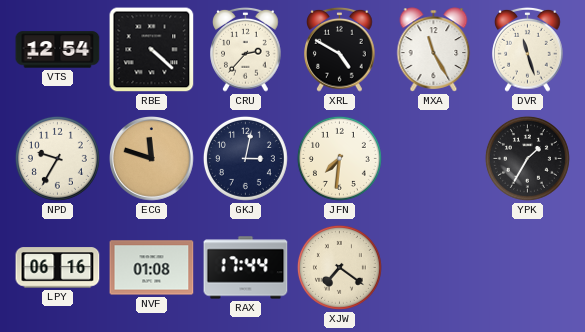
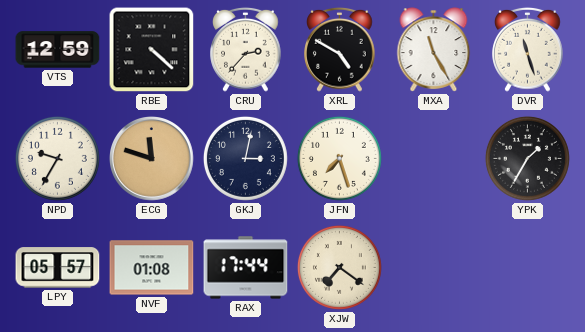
VTS: 12:54 -> 12:59
JFN: 7:31 -> 7:27
LPY: 06:16 -> 05:57
